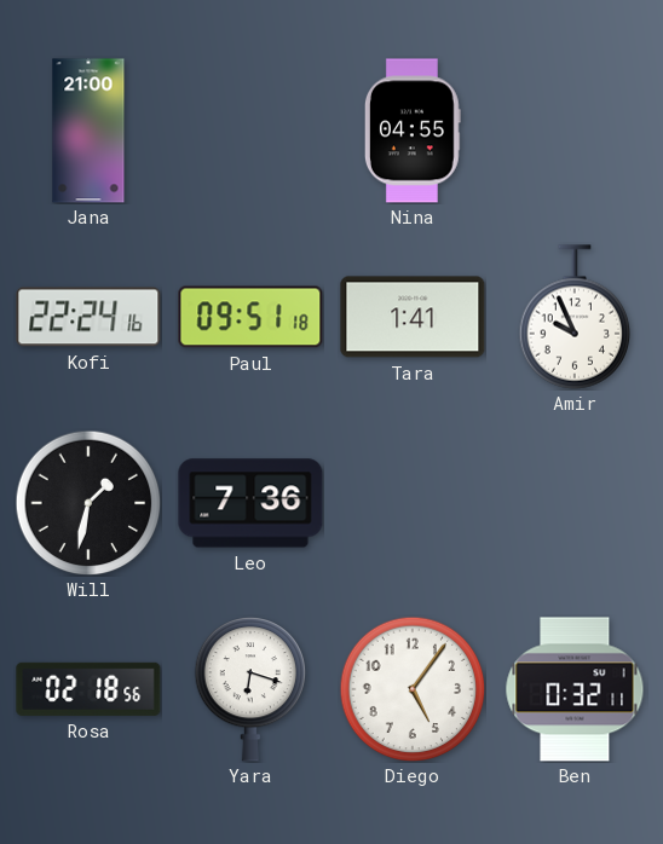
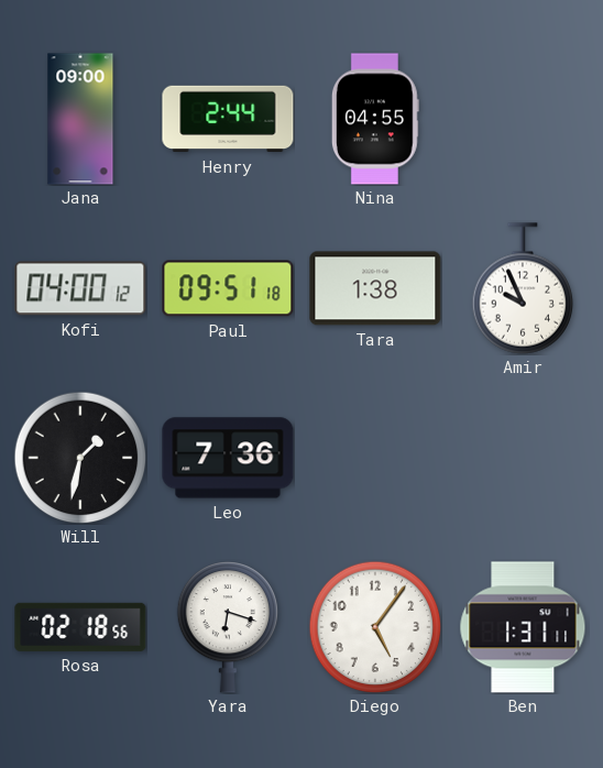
Jana: 21:00 -> 09:00
Henry: none -> 2:44
Kofi: 22:24 -> 04:00
Tara: 1:41 -> 1:38
Ben: 0:32 -> 1:31
